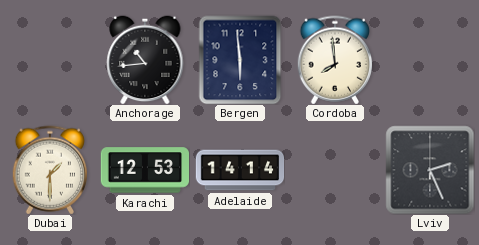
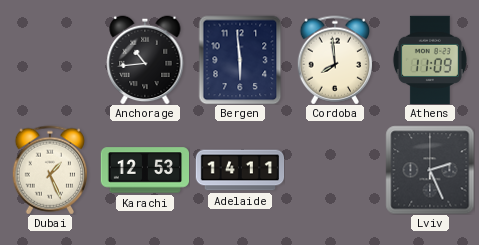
Athens: none -> 11:09
Dubai: 1:30 -> 1:26
Adelaide: 14:14 -> 14:11
